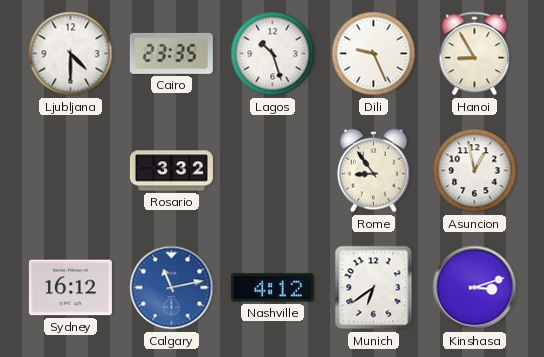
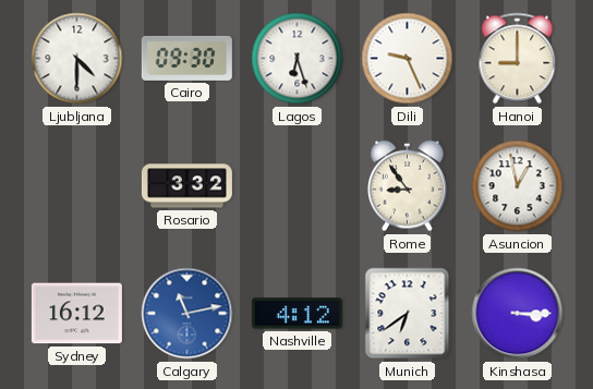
Cairo: 23:35 -> 09:30
Lagos: 10:27 -> 6:27
Hanoi: 8:55 -> 9:00
Kinshasa: 3:12 -> 3:15
